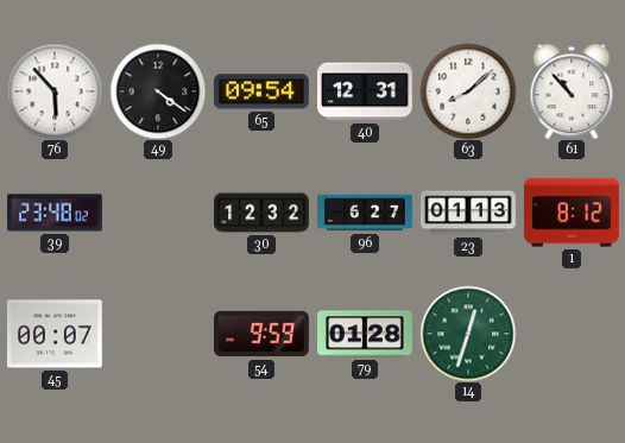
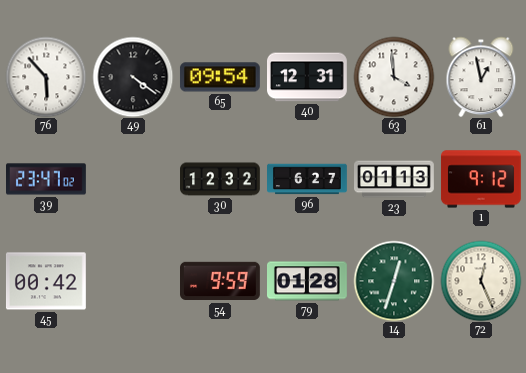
63: 8:08 -> 3:59
61: 10:53 -> 12:58
39: 23:48 -> 23:47
1: 8:12 -> 9:12
45: 00:07 -> 00:42
72: none -> 12:26
